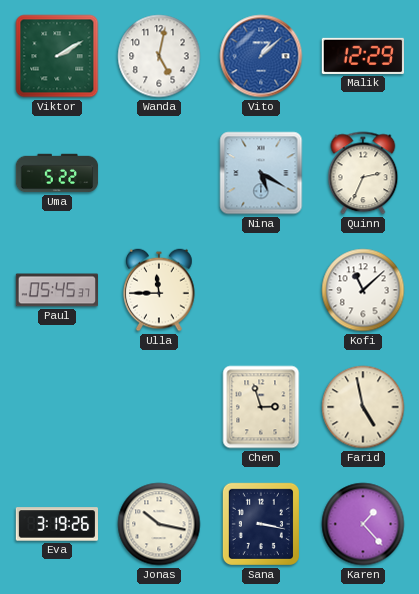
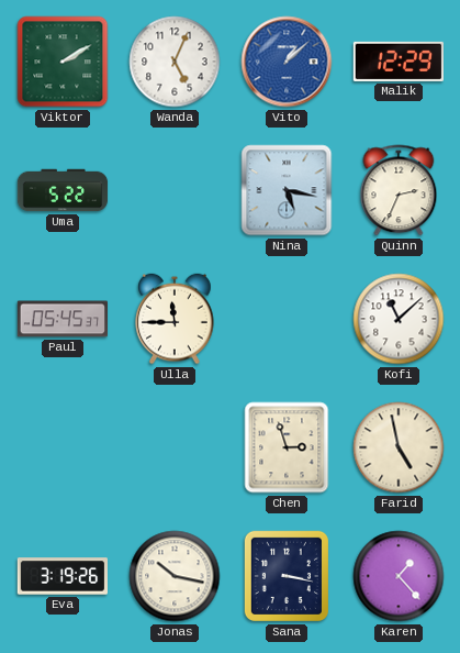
Wanda: 5:02 -> 5:04
Nina: 5:20 -> 5:17
